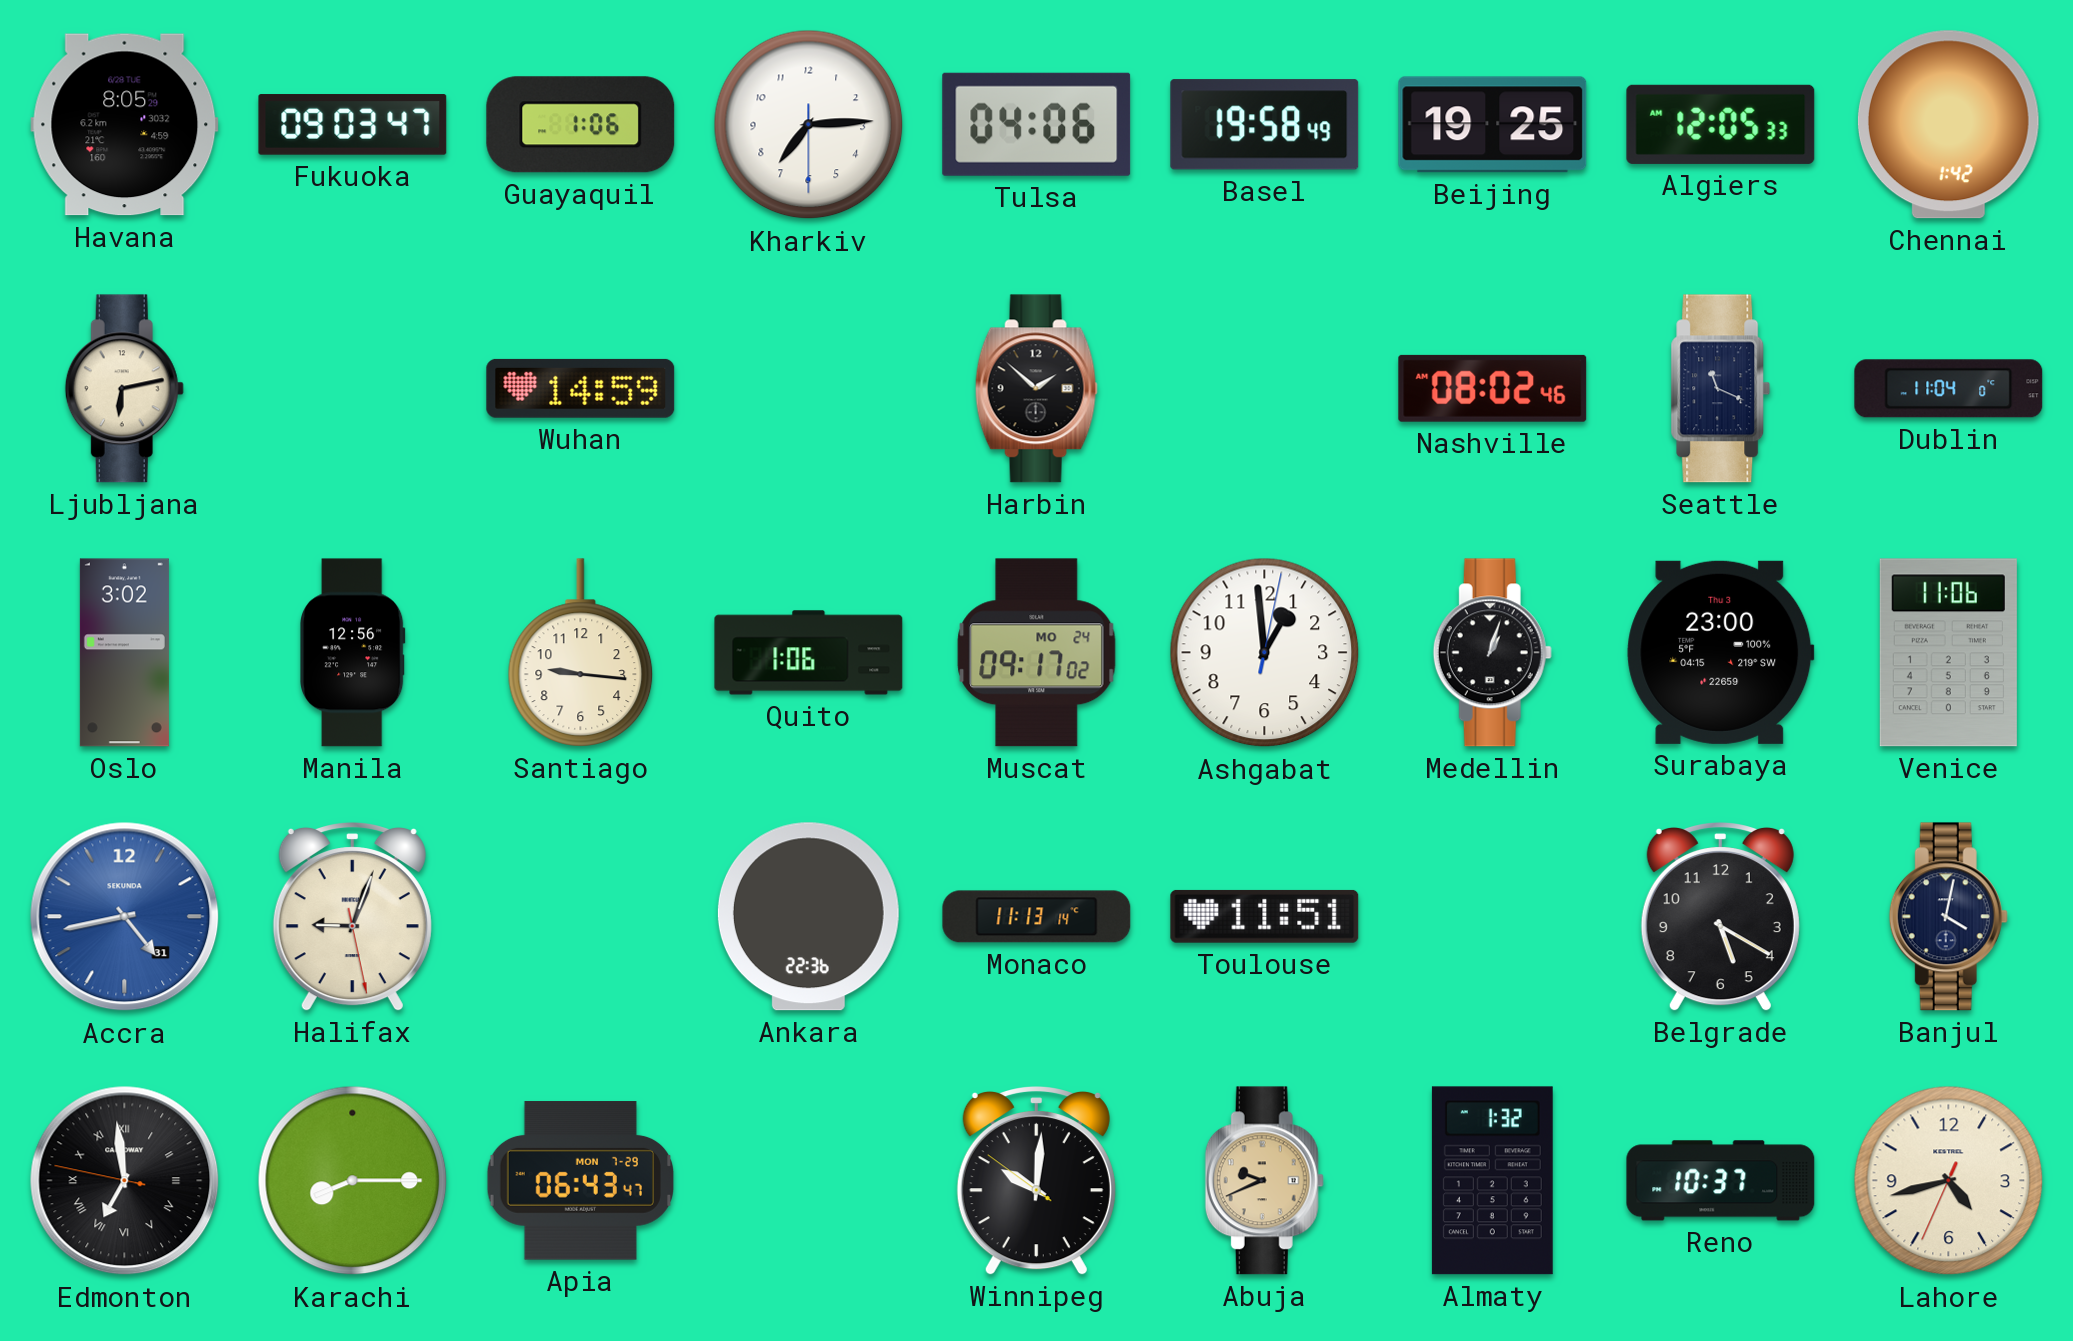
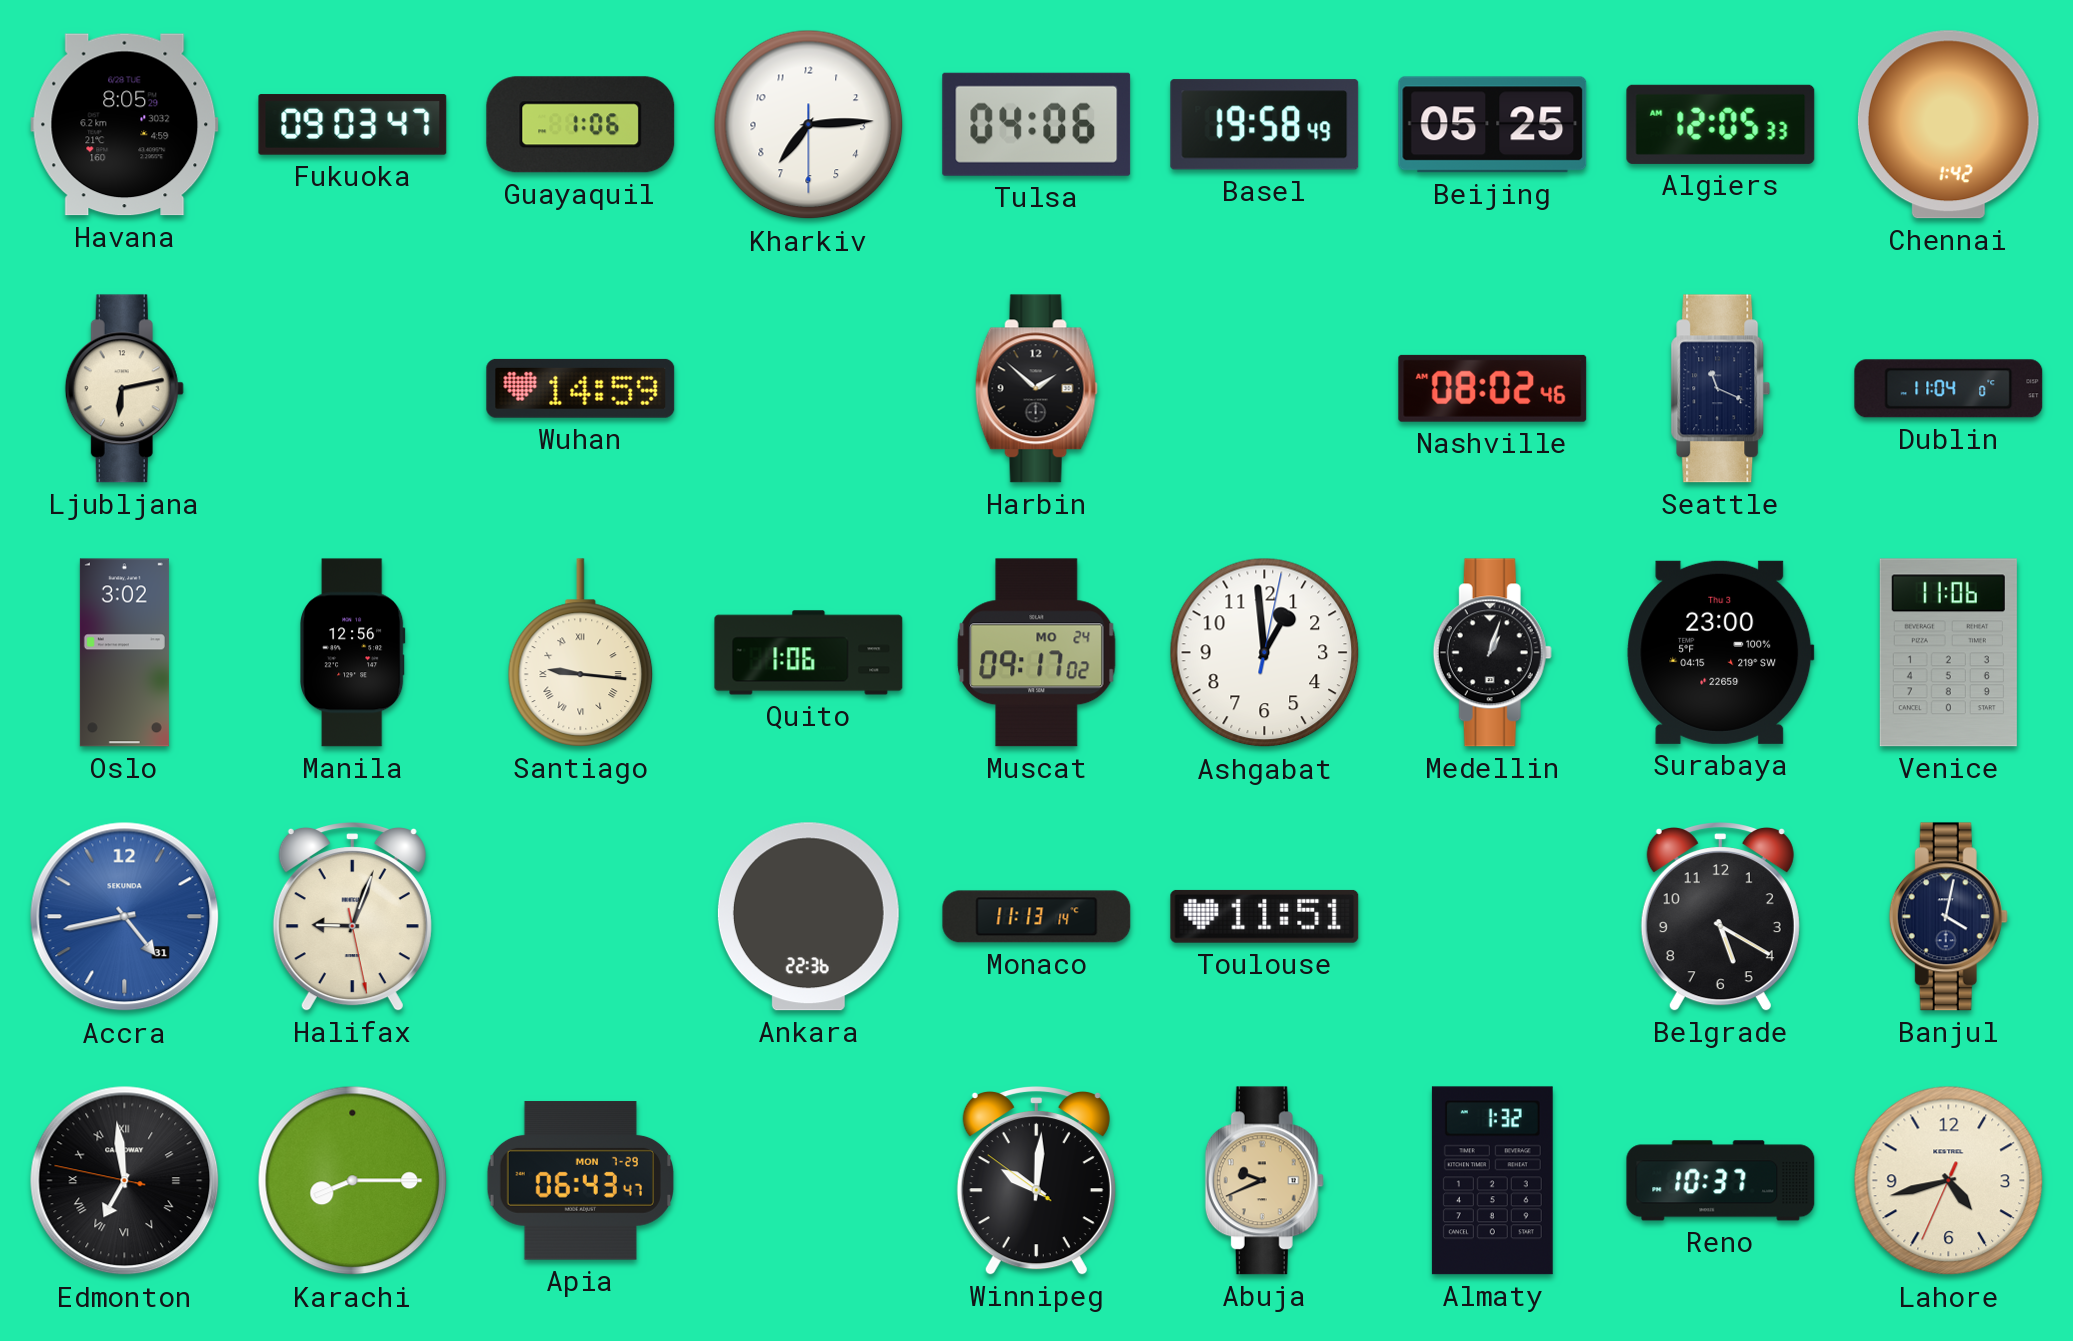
Beijing: 19:25 -> 05:25
Santiago numerals: Arabic -> Roman
